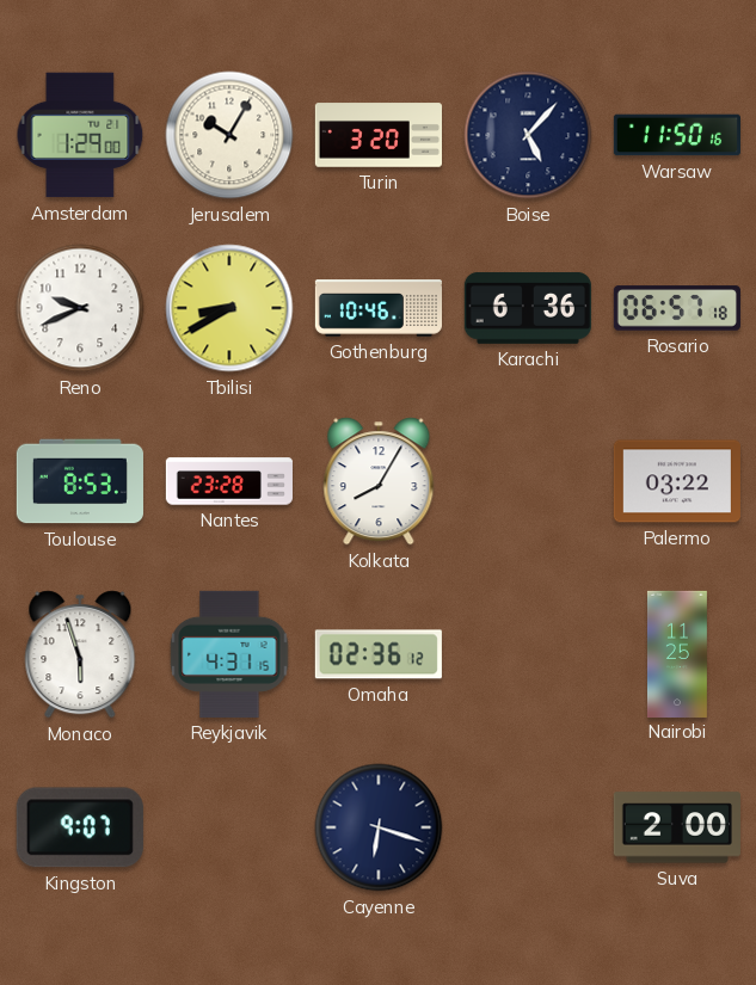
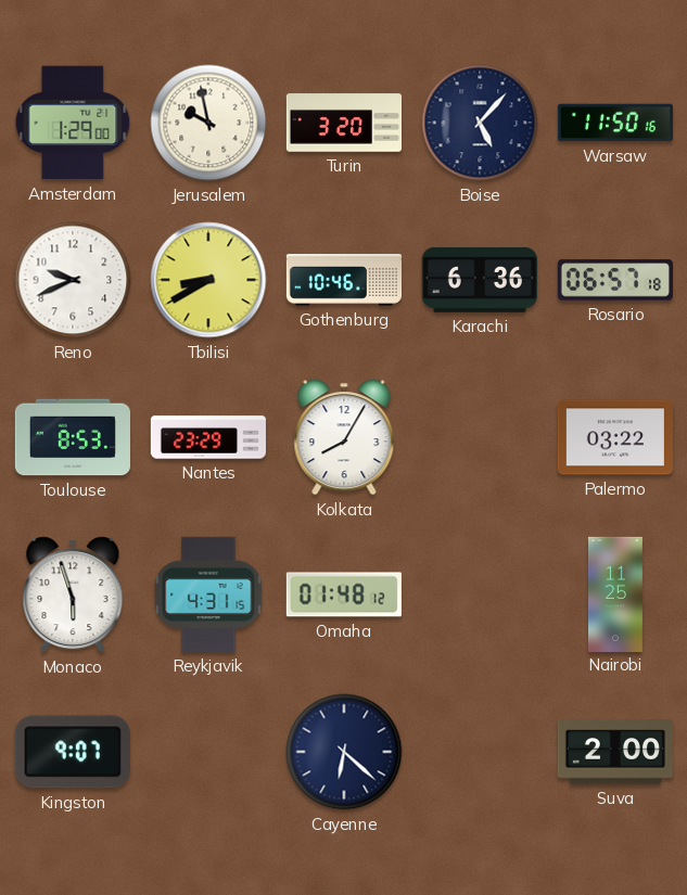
Jerusalem: 10:05 -> 9:58
Nantes: 23:28 -> 23:29
Omaha: 02:36 -> 01:48
Cayenne: 6:18 -> 6:22
